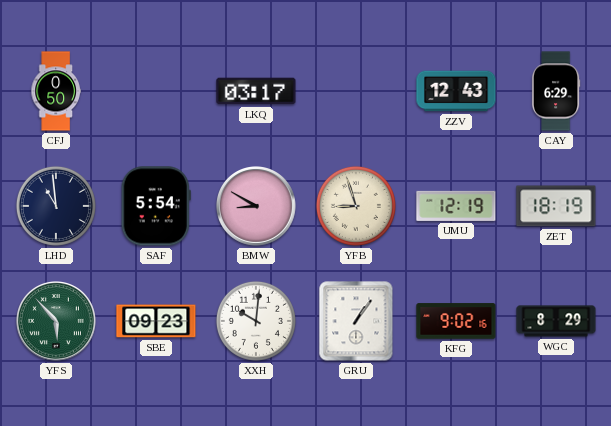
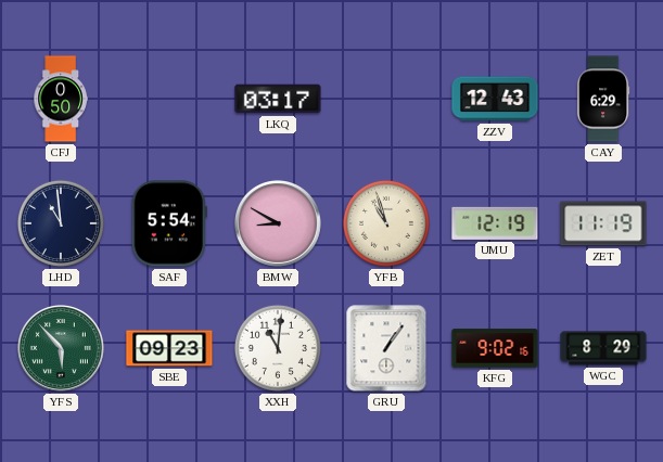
YFB: 8:57 -> 10:57
ZET: 18:19 -> 11:19
XXH: 10:01 -> 11:01
